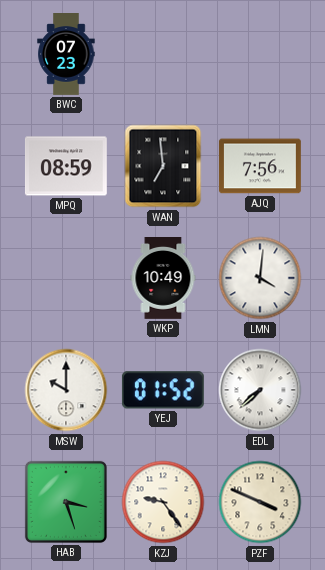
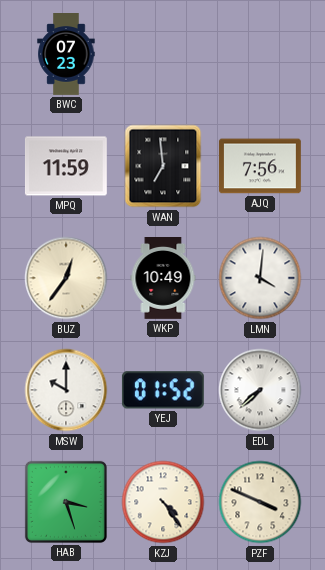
MPQ: 08:59 -> 11:59
BUZ: none -> 12:36
KZJ: 9:24 -> 4:24
